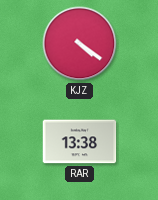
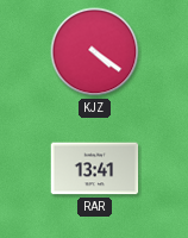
RAR: 13:38 -> 13:41
